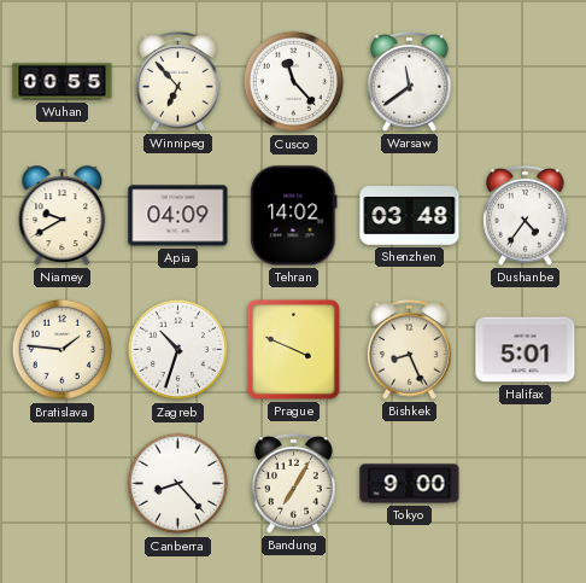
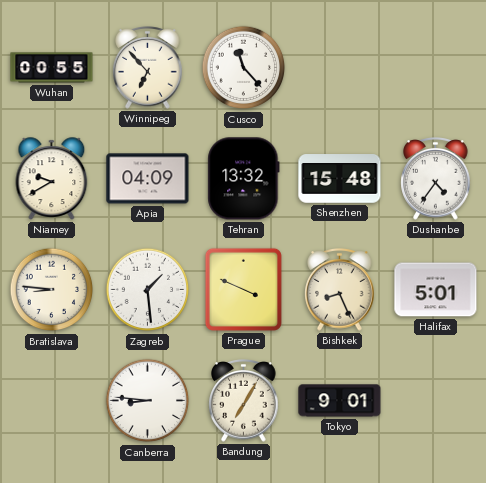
Warsaw: 11:39 -> none
Tehran: 14:02 -> 13:32
Shenzhen: 03:48 -> 15:48
Bratislava: 1:46 -> 8:46
Zagreb: 10:33 -> 1:29
Canberra: 8:23 -> 8:46
Tokyo: 9:00 -> 9:01
